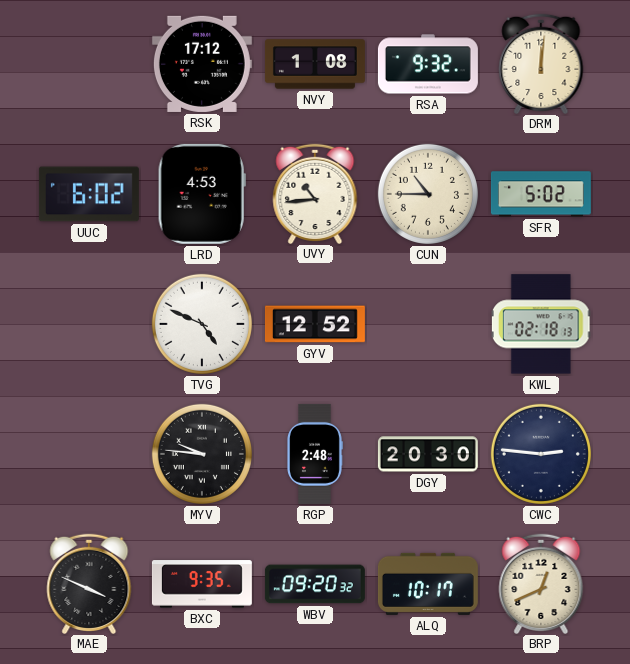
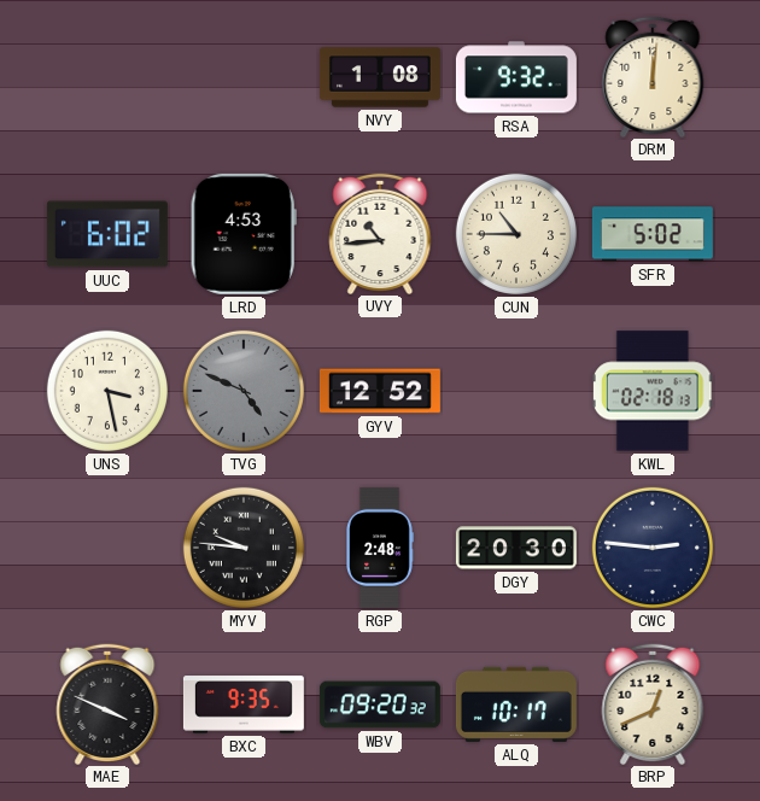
RSK: 17:12 -> none
UNS: none -> 3:28
TVG dial: white -> grey
